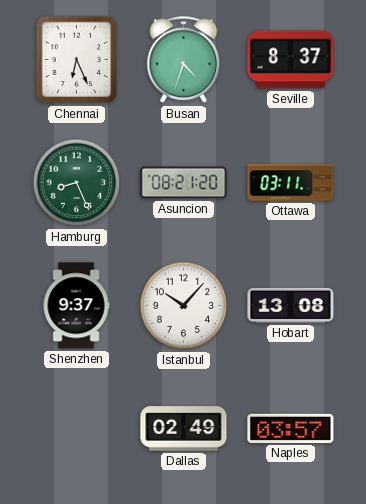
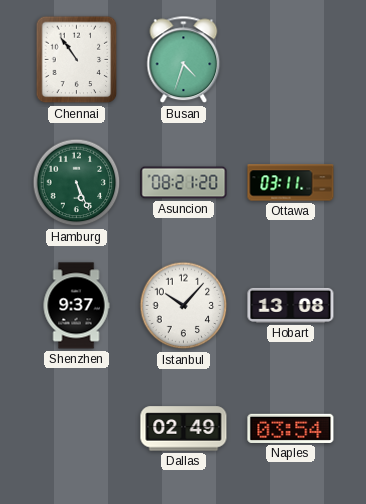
Chennai: 6:26 -> 10:54
Seville: 8:37 -> none
Hamburg: 8:26 -> 5:26
Naples: 03:57 -> 03:54
